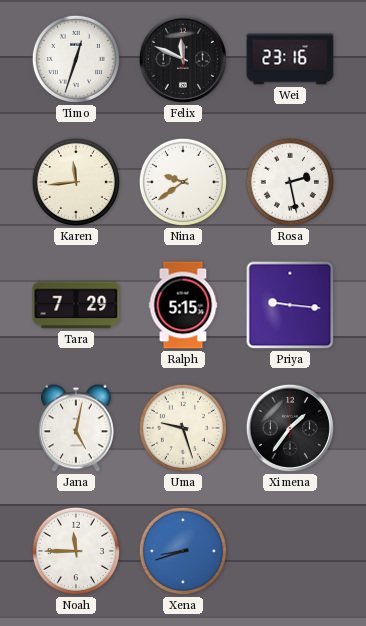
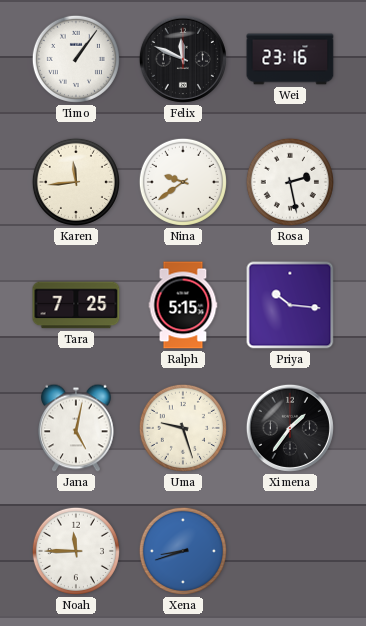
Timo: 12:33 -> 1:06
Tara: 7:29 -> 7:25
Priya: 9:16 -> 10:16
